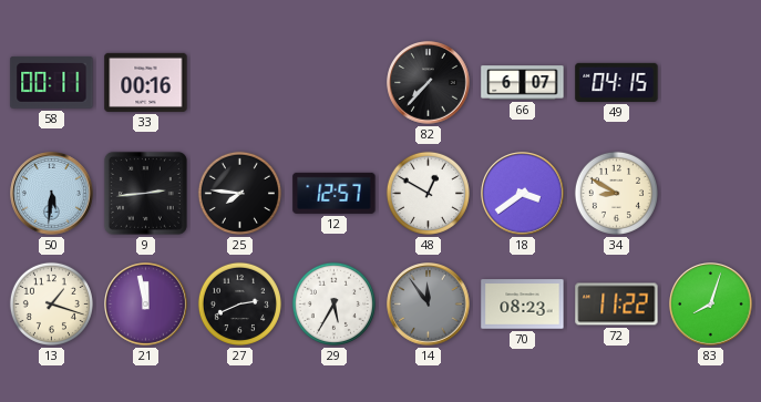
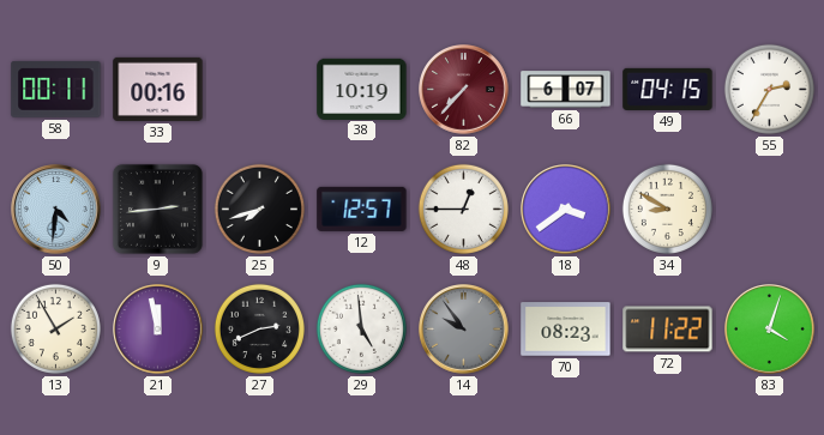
38: none -> 10:19
82 dial: black -> burgundy
55: none -> 2:35
50: 5:31 -> 4:31
25: 7:46 -> 7:42
48: 12:50 -> 12:45
13: 1:18 -> 1:55
29: 5:35 -> 4:59
14: 11:54 -> 9:54
83: 8:03 -> 4:03
